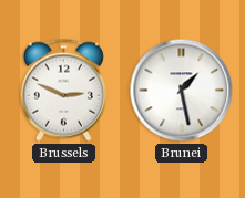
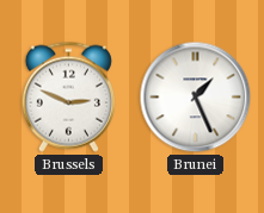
Brunei: 1:28 -> 1:26
